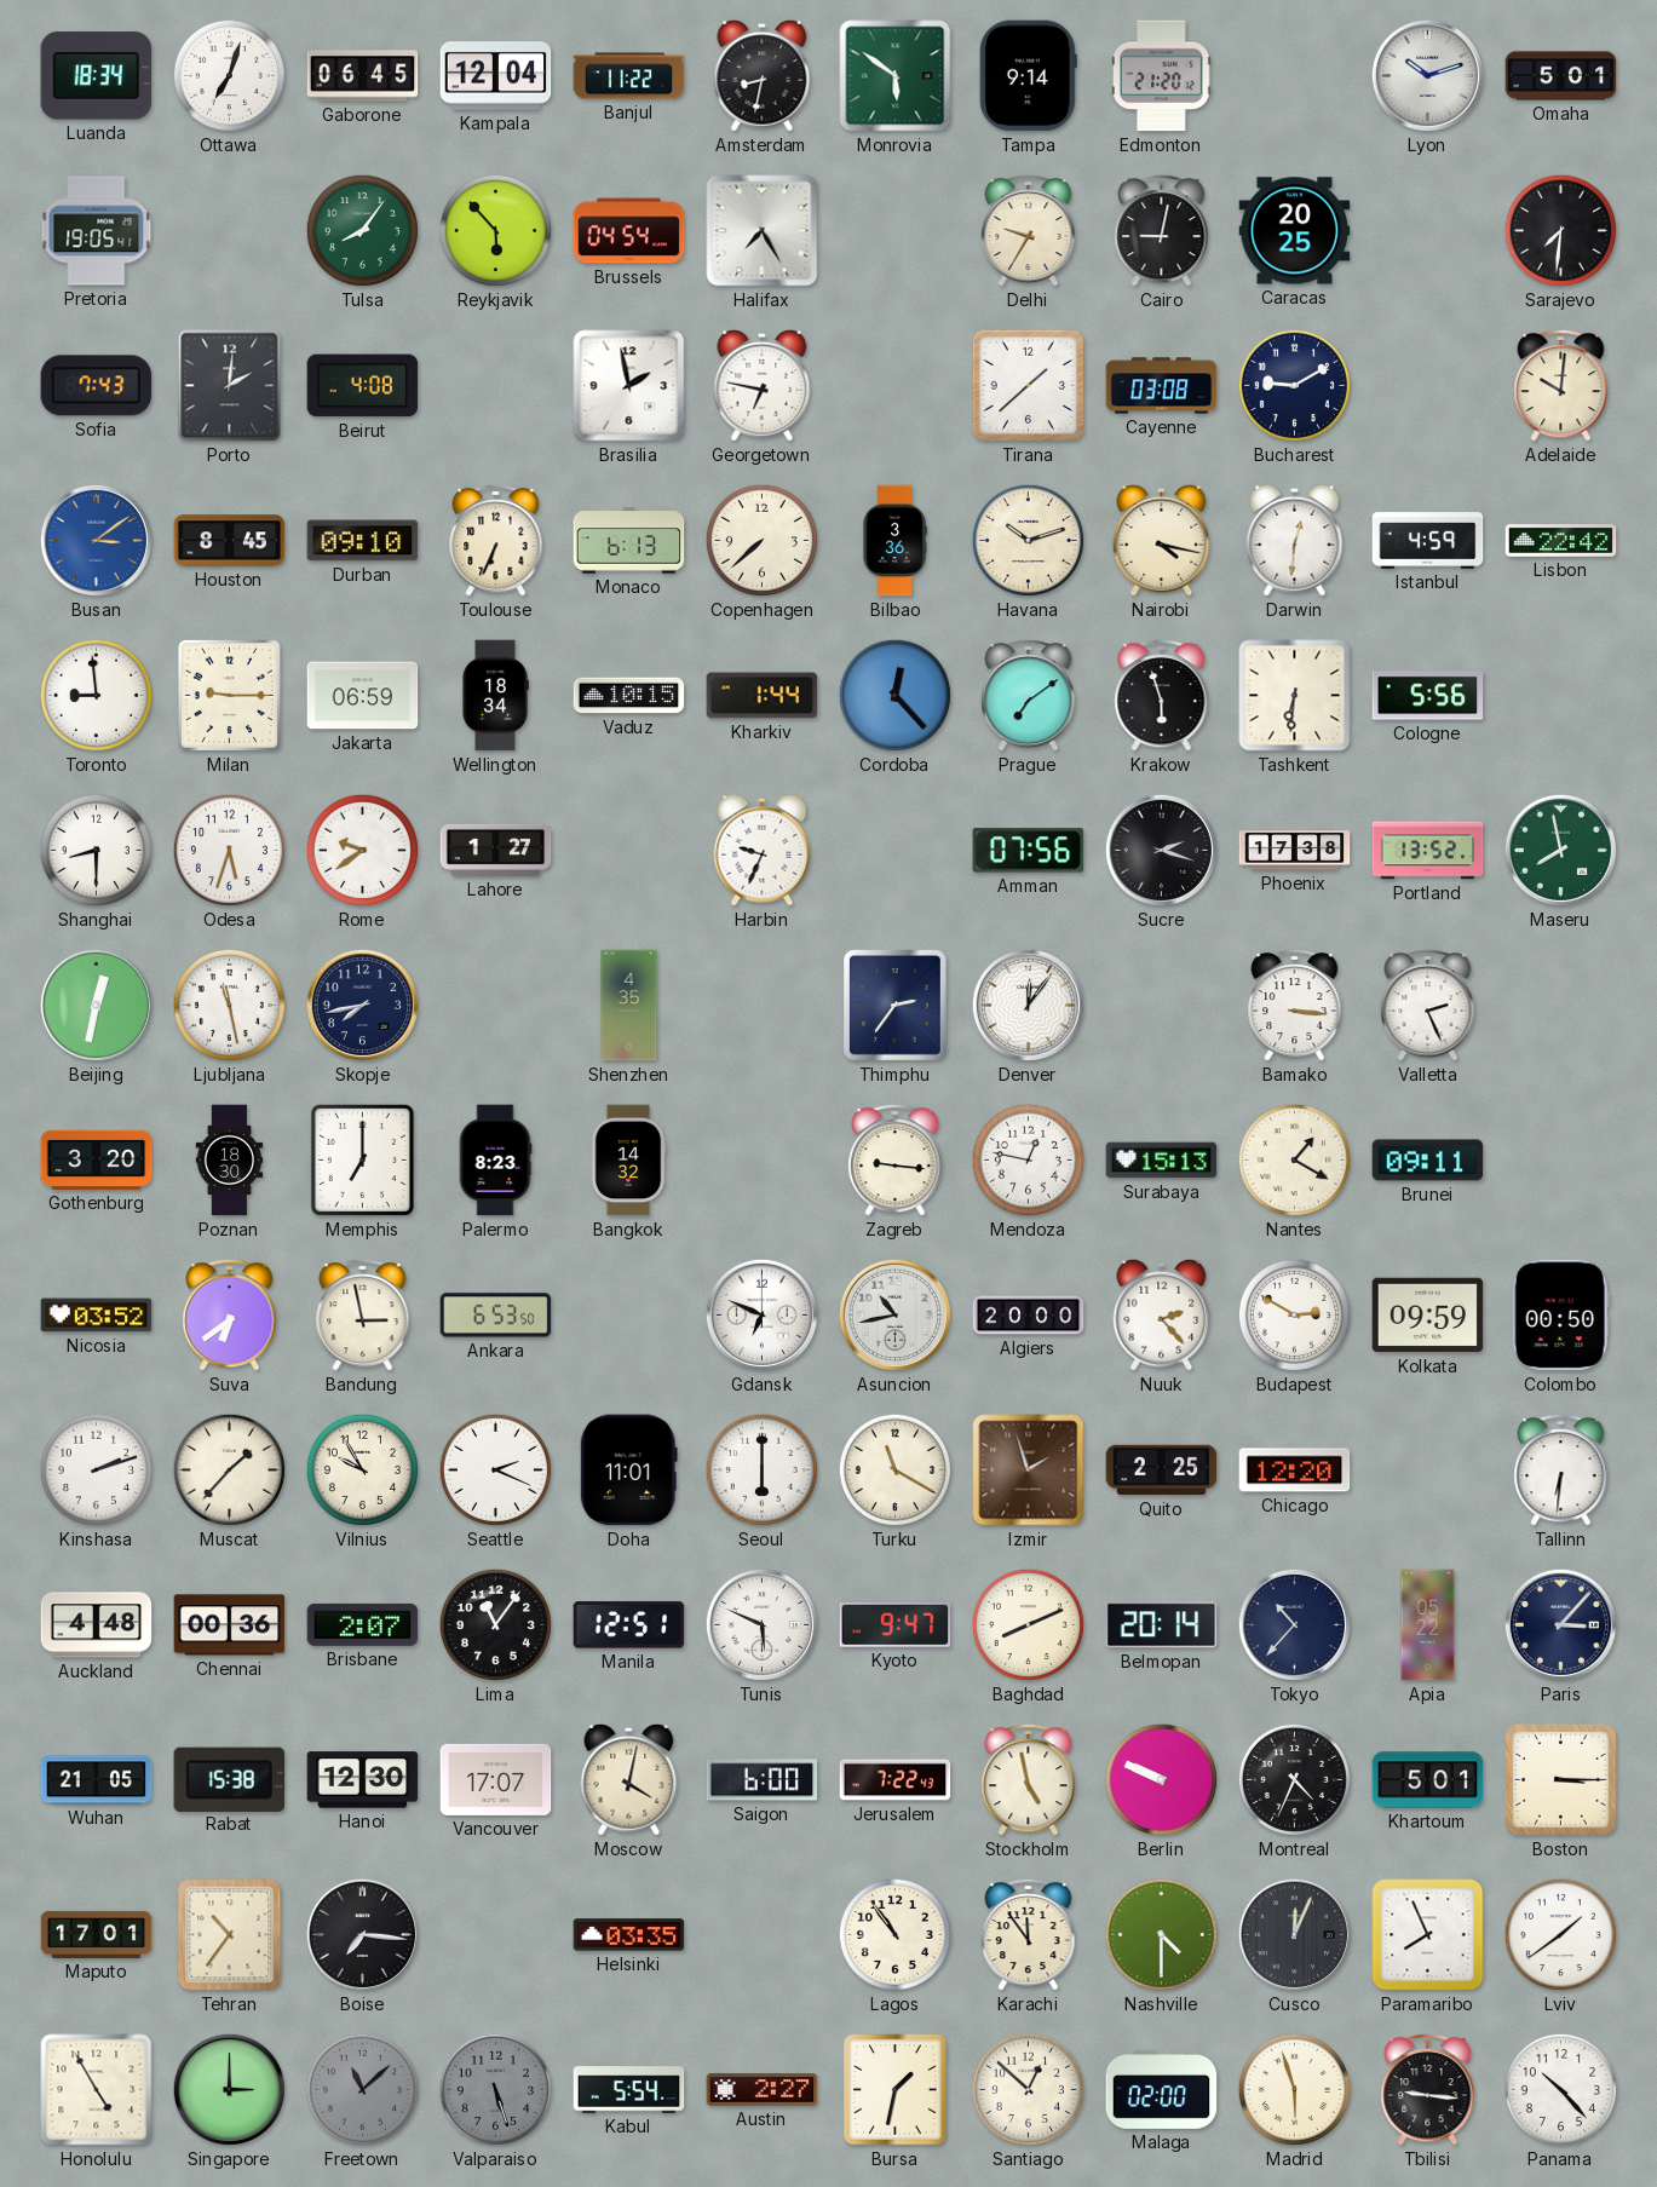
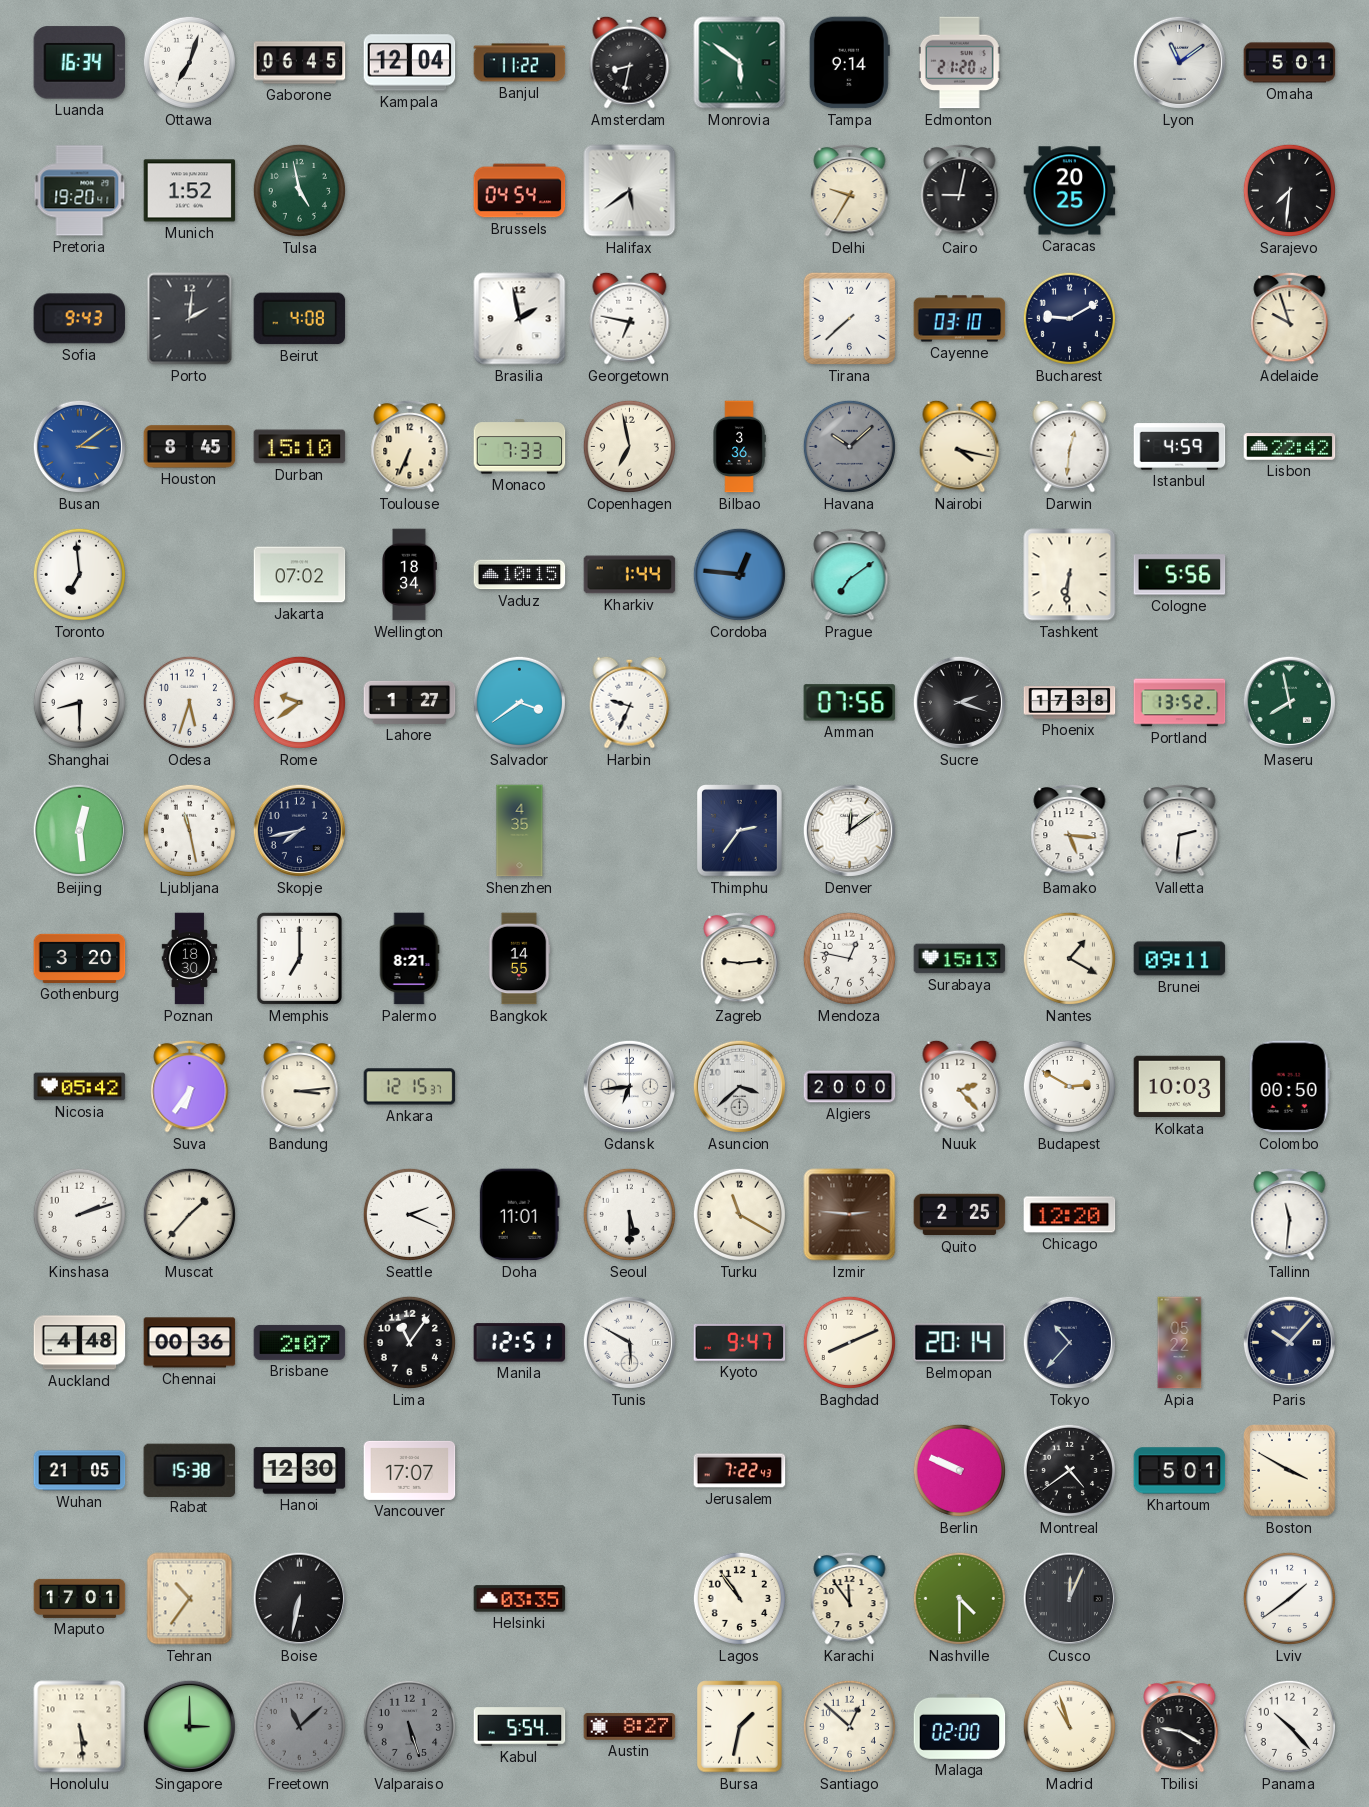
Luanda: 18:34 -> 16:34
Lyon: 10:12 -> 11:09
Pretoria: 19:05 -> 19:20
Munich: none -> 1:52
Tulsa: 8:06 -> 4:58
Reykjavik: 5:53 -> none
Halifax: 7:25 -> 5:39
Sofia: 7:43 -> 9:43
Tirana: 1:38 -> 7:38
Cayenne: 03:08 -> 03:10
Adelaide: 10:01 -> 9:57
Durban: 09:10 -> 15:10
Monaco: 6:13 -> 7:33
Copenhagen: 7:38 -> 6:58
Havana: 10:12 -> 10:08
Havana dial: cream -> grey
Toronto: 8:59 -> 6:59
Milan: 9:15 -> none
Jakarta: 06:59 -> 07:02
Cordoba: 12:23 -> 12:46
Krakow: 5:57 -> none
Salvador: none -> 3:39
Beijing: 12:32 -> 12:29
Denver: 12:06 -> 12:09
Bamako: 3:16 -> 5:16
Valletta: 2:26 -> 2:31
Palermo: 8:23 -> 8:21
Bangkok: 14:32 -> 14:55
Zagreb: 9:16 -> 9:14
Nicosia: 03:52 -> 05:42
Suva: 6:39 -> 6:36
Bandung: 2:58 -> 3:14
Ankara: 6:53 -> 12:15
Gdansk: 6:49 -> 6:44
Asuncion: 10:43 -> 3:38
Kolkata: 09:59 -> 10:03
Vilnius: 9:55 -> none
Seoul: 6:00 -> 5:30
Izmir: 1:57 -> 2:46
Tallinn: 6:31 -> 11:31
Tunis: 5:49 -> 5:50
Paris: 3:07 -> 10:07
Moscow: 4:02 -> none
Saigon: 6:00 -> none
Stockholm: 4:58 -> none
Montreal: 4:34 -> 4:39
Boston: 3:15 -> 3:50
Boise: 7:16 -> 6:32
Paramaribo: 7:56 -> none
Honolulu: 4:55 -> 5:29
Austin: 2:27 -> 8:27
Madrid: 5:57 -> 10:57
Tbilisi: 9:16 -> 9:20
